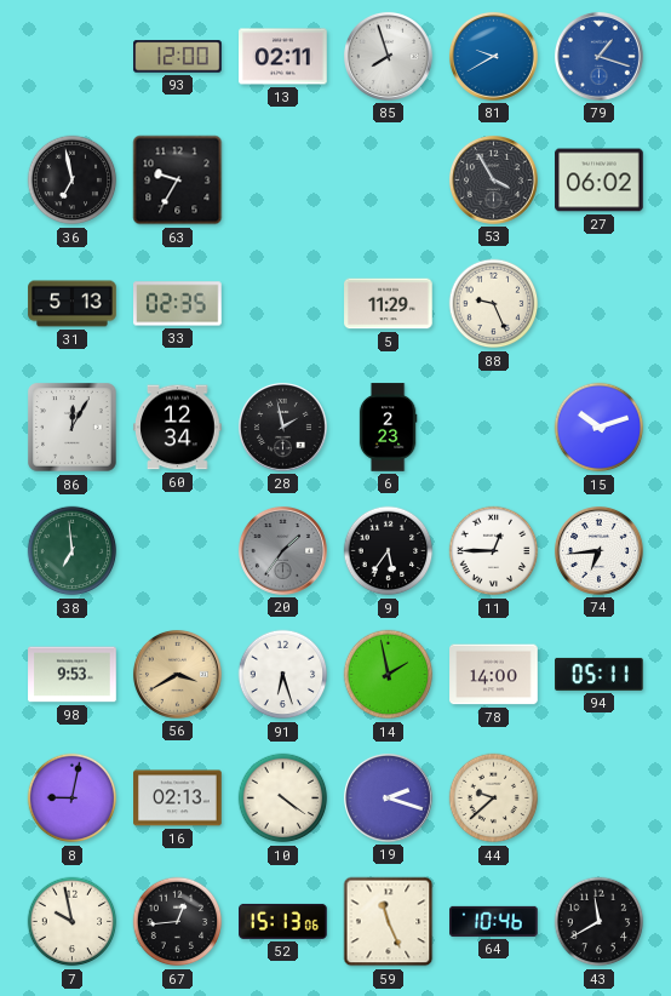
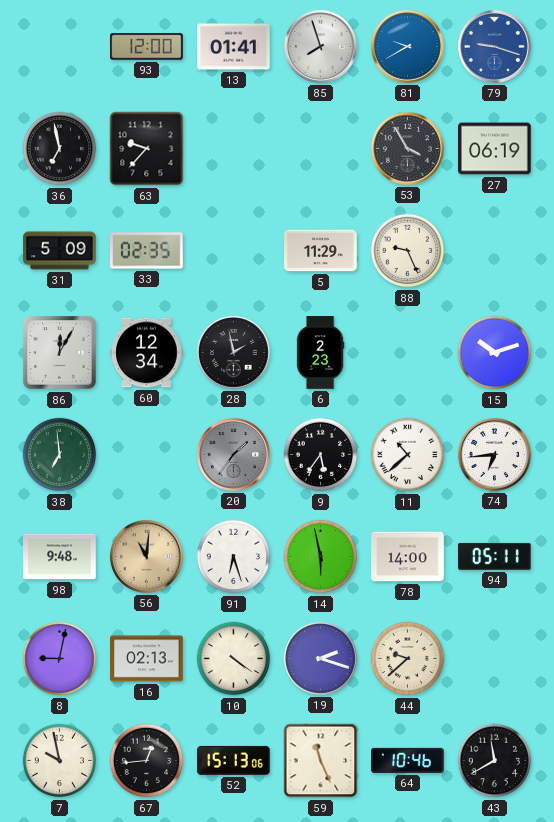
13: 02:11 -> 01:41
79: 1:18 -> 9:18
63: 9:35 -> 9:37
27: 06:02 -> 06:19
31: 5:13 -> 5:09
11: 12:45 -> 10:38
98: 9:53 -> 9:48
56: 3:40 -> 11:01
14: 1:58 -> 5:58
